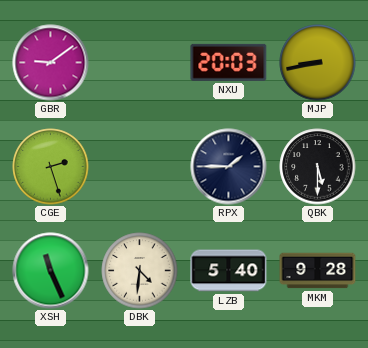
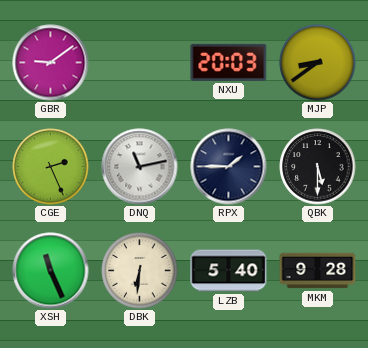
MJP: 8:43 -> 8:39
CGE: 2:27 -> 2:26
DNQ: none -> 11:13
DBK: 4:31 -> 6:31
